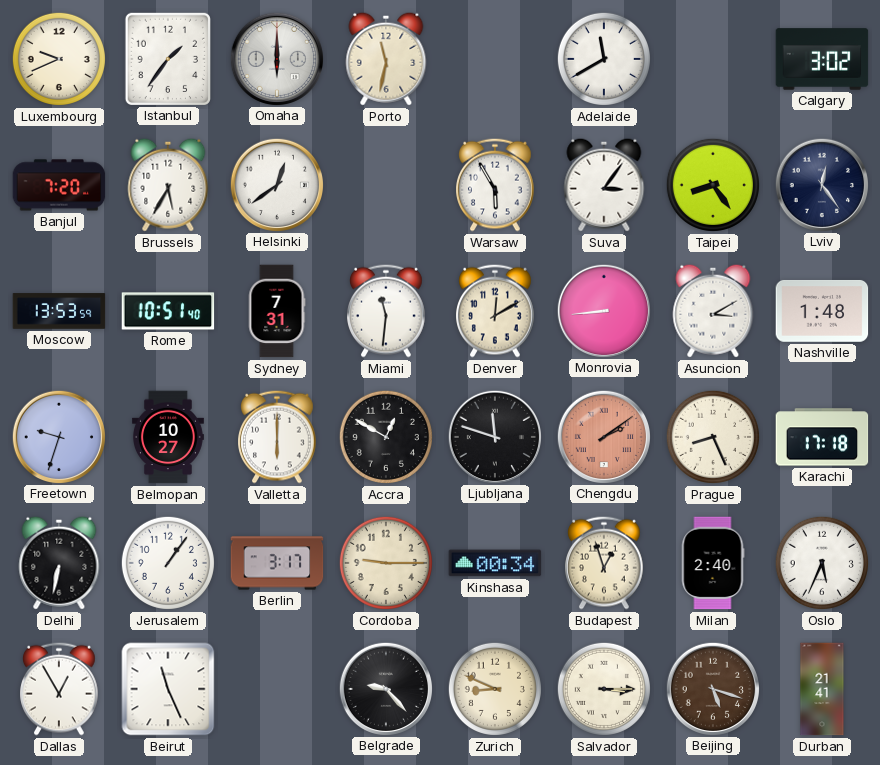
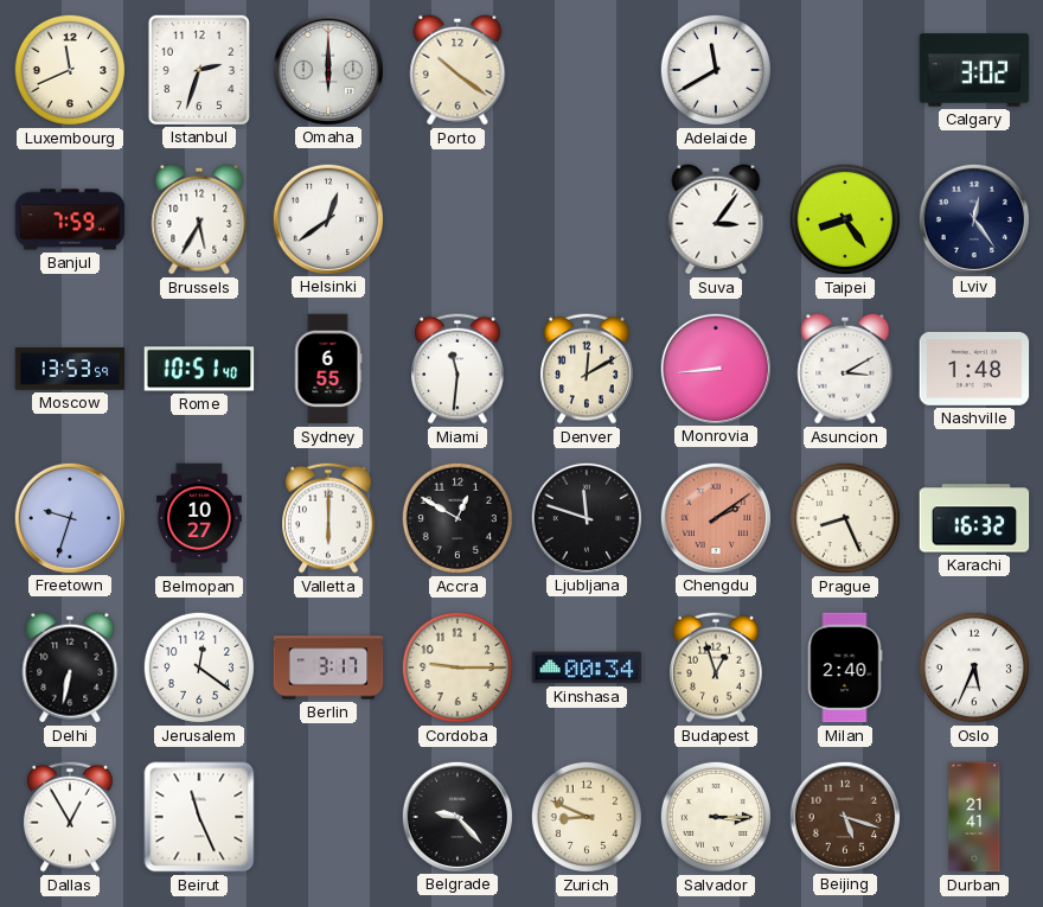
Luxembourg: 9:41 -> 11:41
Istanbul: 1:36 -> 2:33
Porto: 11:32 -> 10:21
Banjul: 7:20 -> 7:59
Warsaw: 5:55 -> none
Sydney: 7:31 -> 6:55
Karachi: 17:18 -> 16:32
Jerusalem: 1:06 -> 12:21
